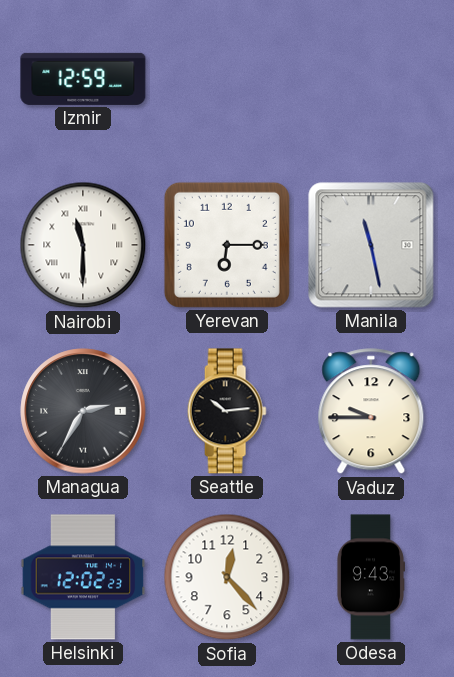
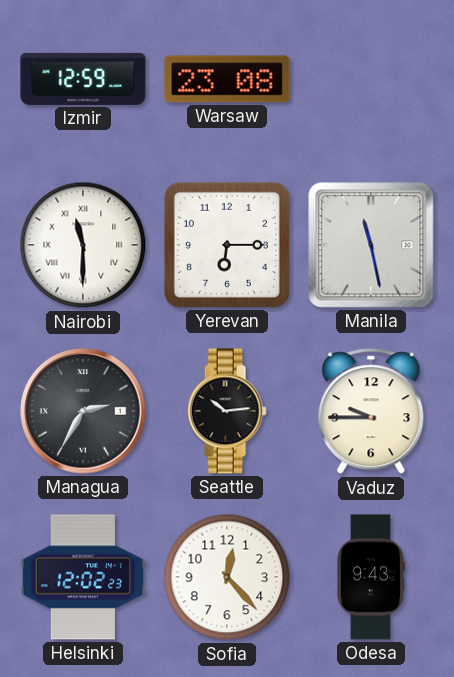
Warsaw: none -> 23:08
